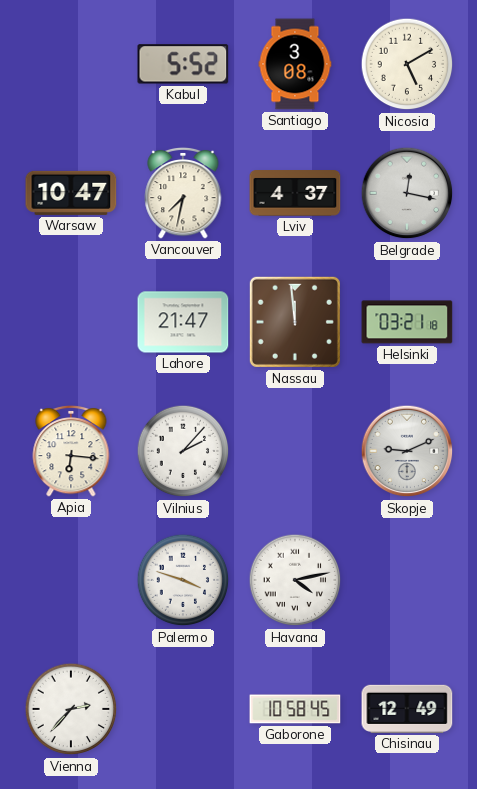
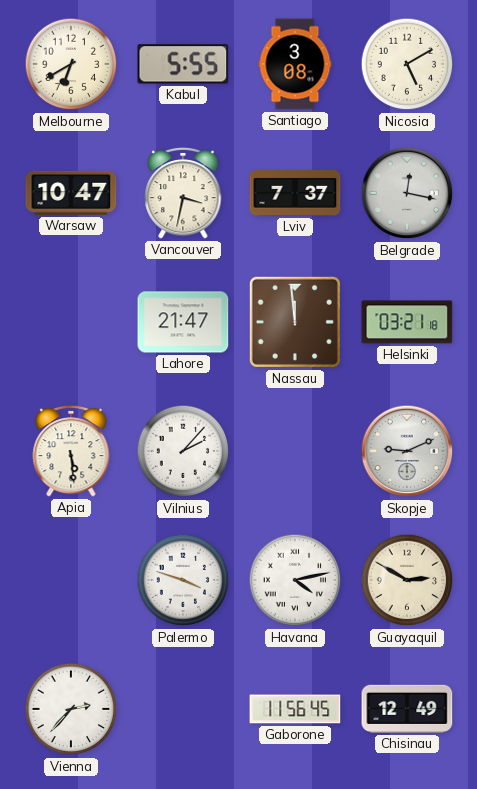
Melbourne: none -> 6:40
Kabul: 5:52 -> 5:55
Vancouver: 7:32 -> 3:32
Lviv: 4:37 -> 7:37
Apia: 6:16 -> 5:29
Guayaquil: none -> 2:50
Gaborone: 10:58 -> 11:56
